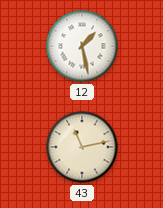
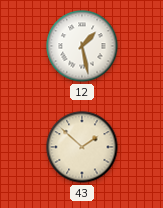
43: 11:13 -> 1:52
